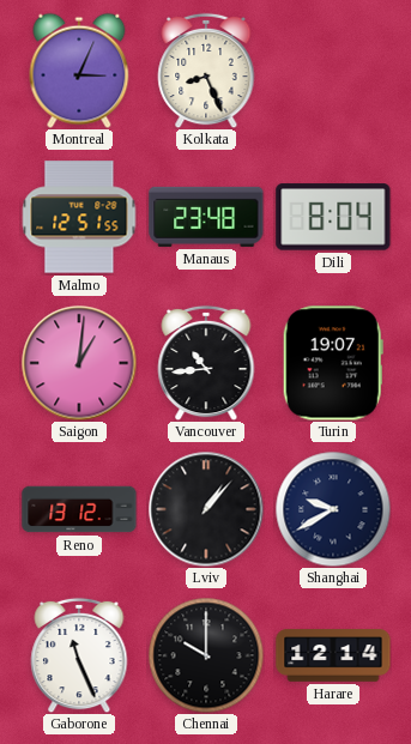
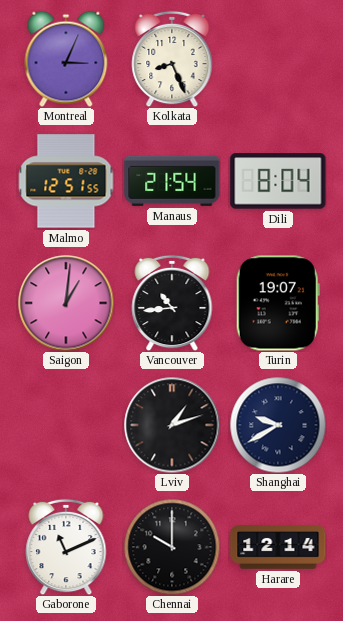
Manaus: 23:48 -> 21:54
Reno: 13:12 -> none
Lviv: 1:07 -> 1:12
Gaborone: 11:26 -> 11:11
